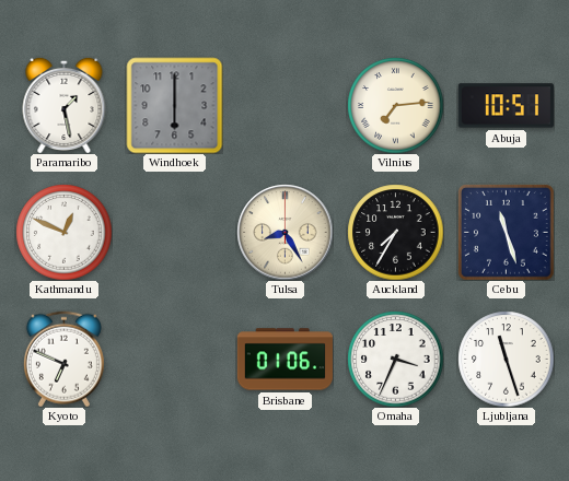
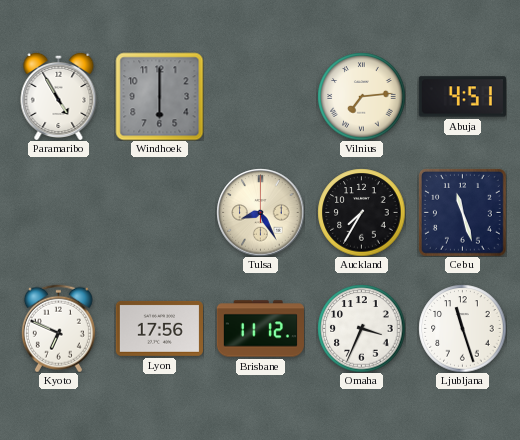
Paramaribo: 1:28 -> 4:55
Abuja: 10:51 -> 4:51
Kathmandu: 12:49 -> none
Lyon: none -> 17:56
Brisbane: 01:06 -> 11:12
